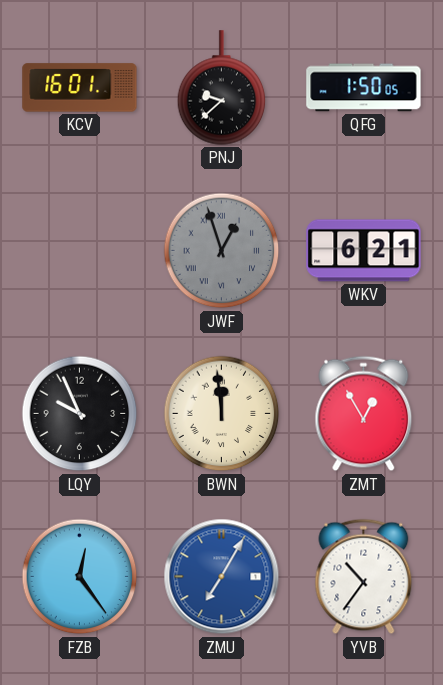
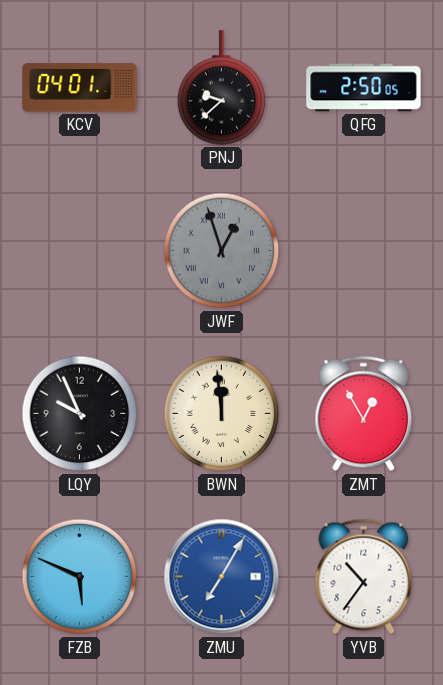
KCV: 16:01 -> 04:01
QFG: 1:50 -> 2:50
WKV: 6:21 -> none
FZB: 12:24 -> 5:49
